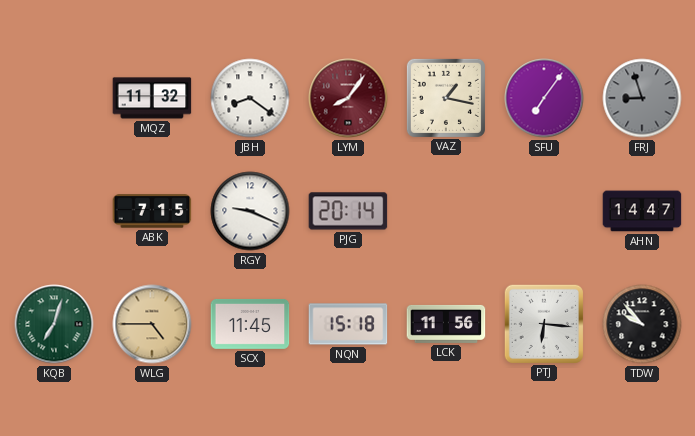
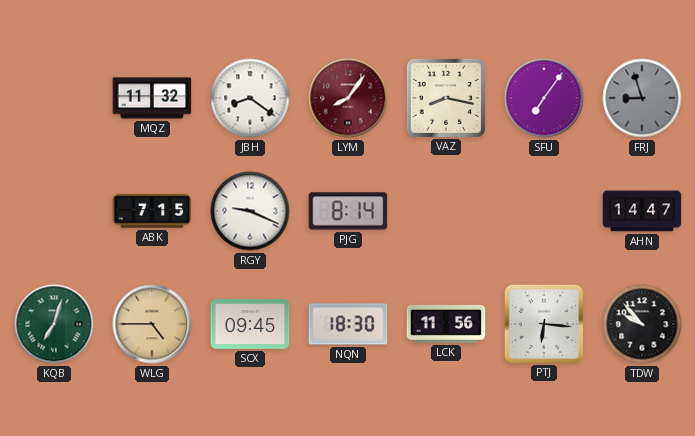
VAZ: 1:17 -> 8:17
PJG: 20:14 -> 8:14
SCX: 11:45 -> 09:45
NQN: 15:18 -> 18:30
